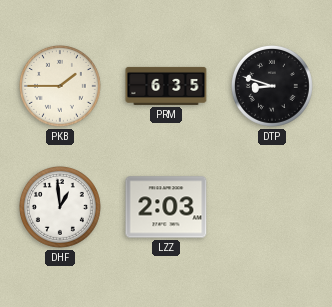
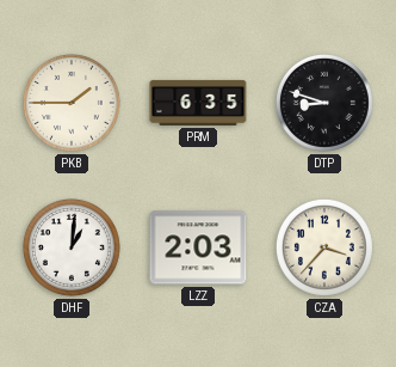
DHF: 12:59 -> 1:01
CZA: none -> 3:37
